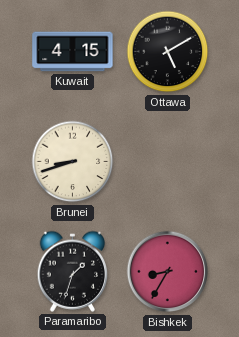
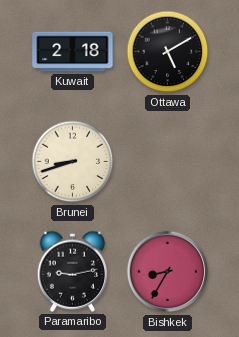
Kuwait: 4:15 -> 2:18
Paramaribo: 1:33 -> 9:13
